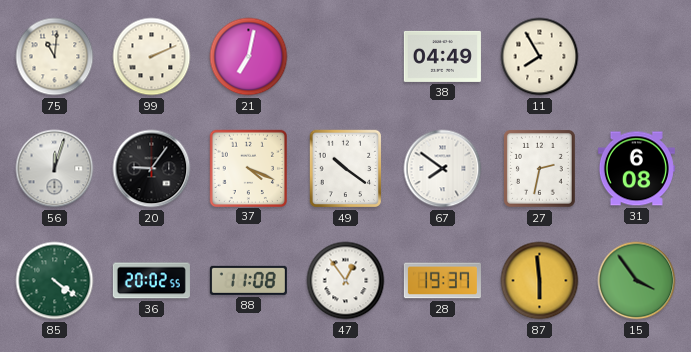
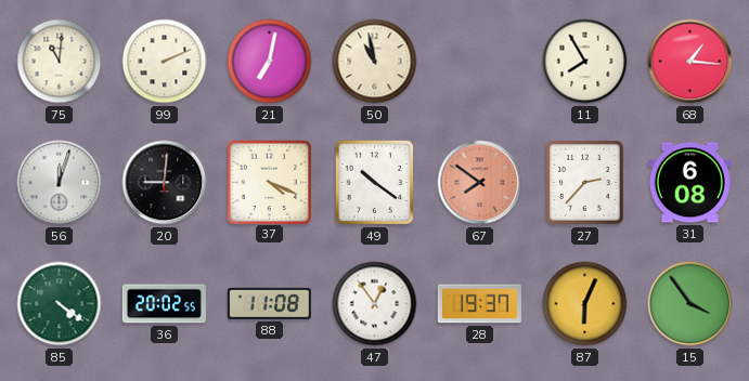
50: none -> 10:58
38: 04:49 -> none
68: none -> 1:16
20: 9:06 -> 9:01
67 dial: white -> salmon
27: 2:32 -> 2:37
87: 5:59 -> 6:04
